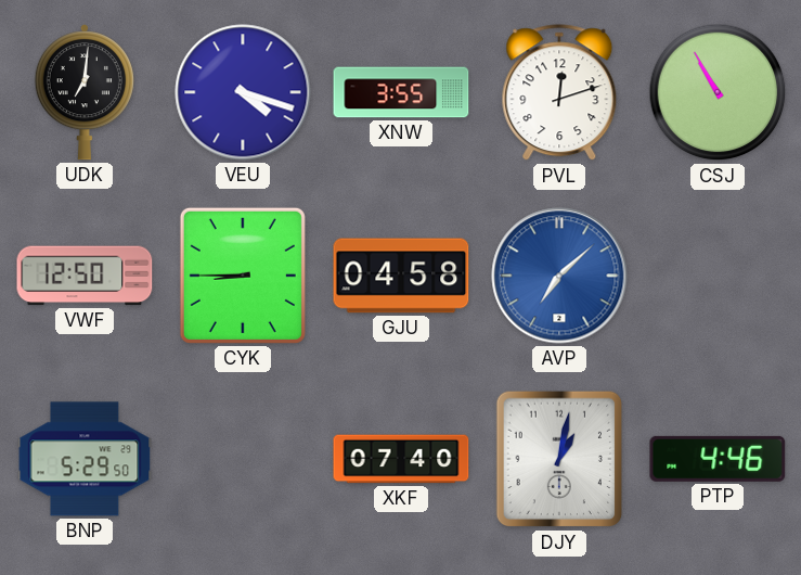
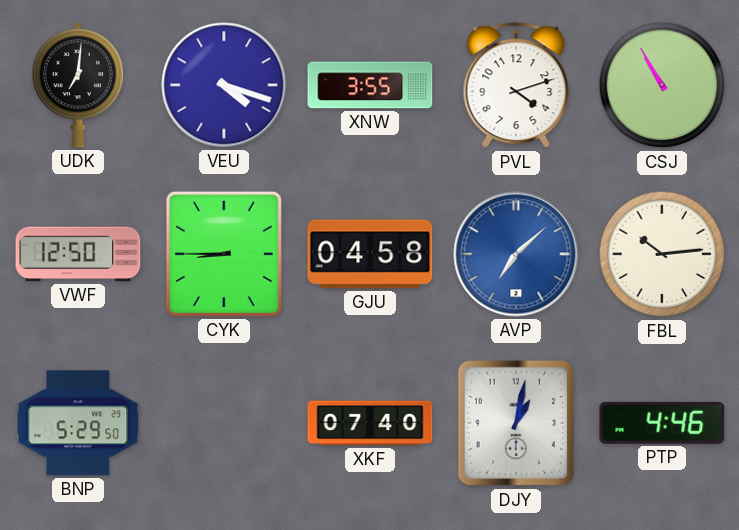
PVL: 12:12 -> 4:12
FBL: none -> 10:14
